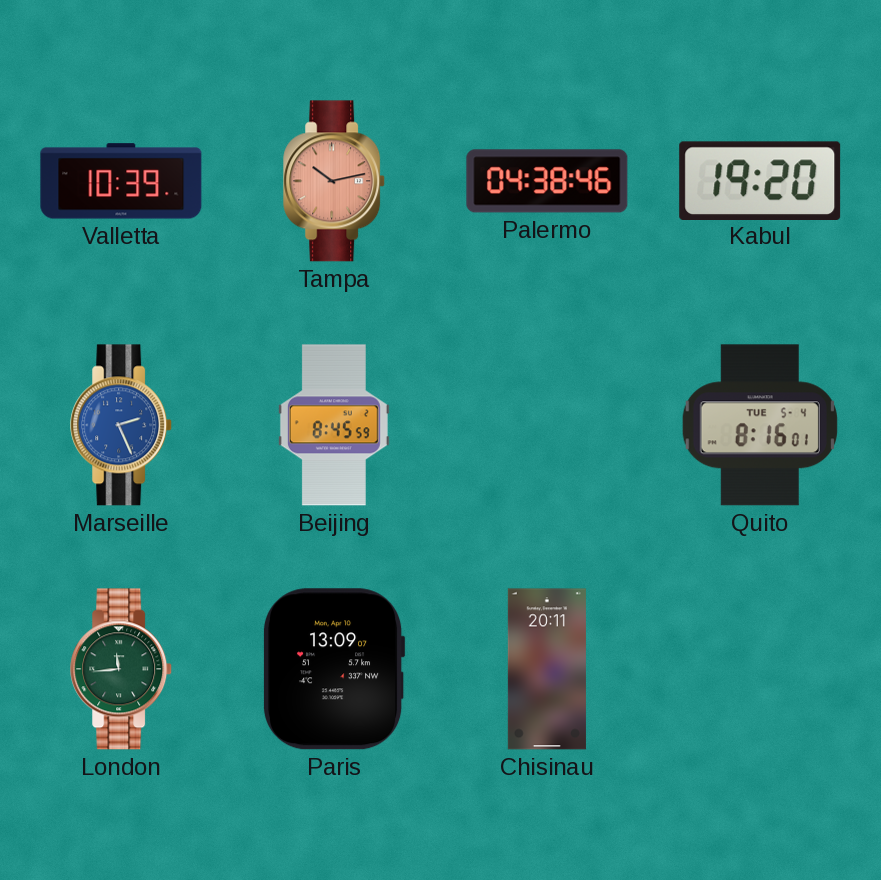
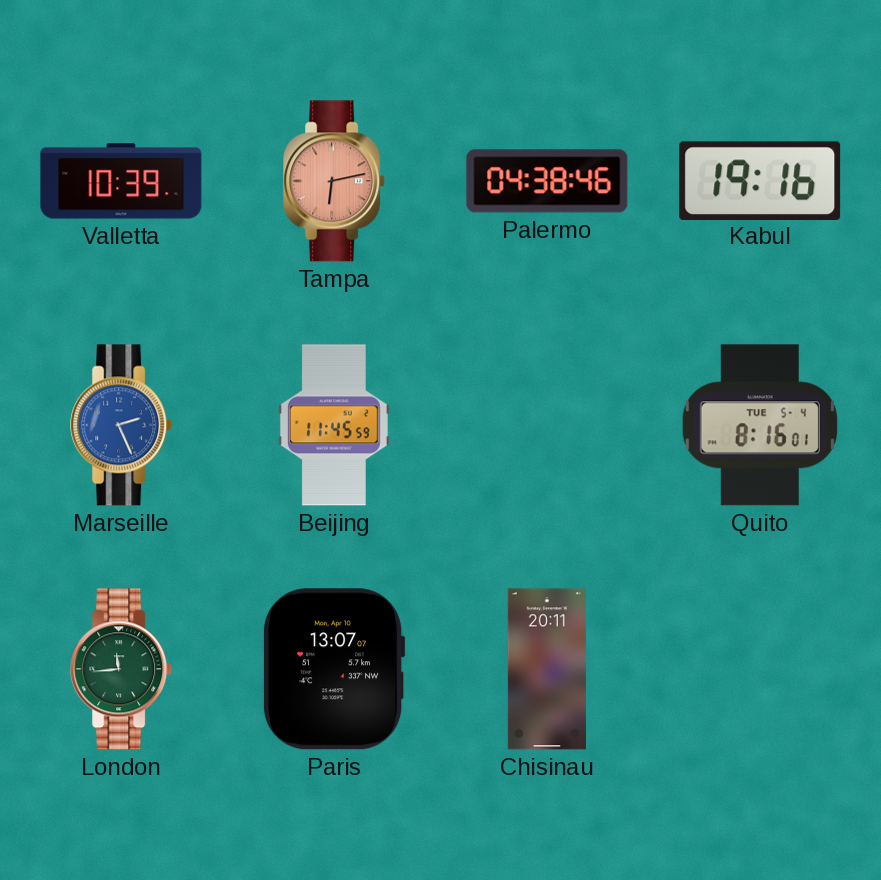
Tampa: 10:13 -> 6:13
Kabul: 19:20 -> 19:16
Beijing: 8:45 -> 11:45
Paris: 13:09 -> 13:07
